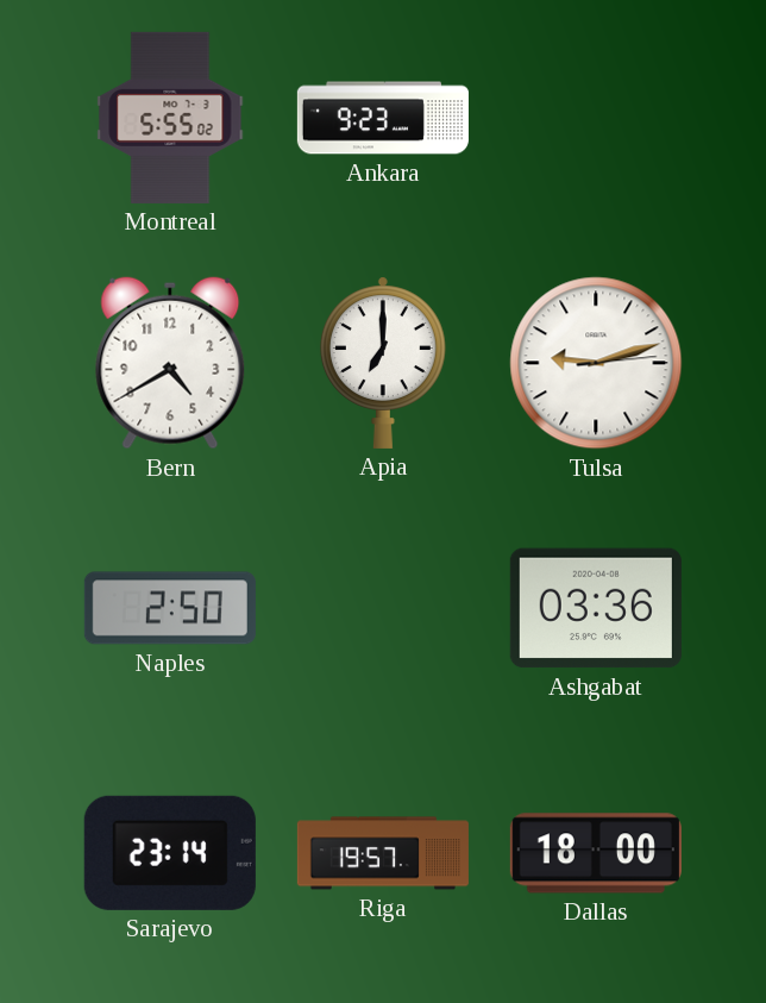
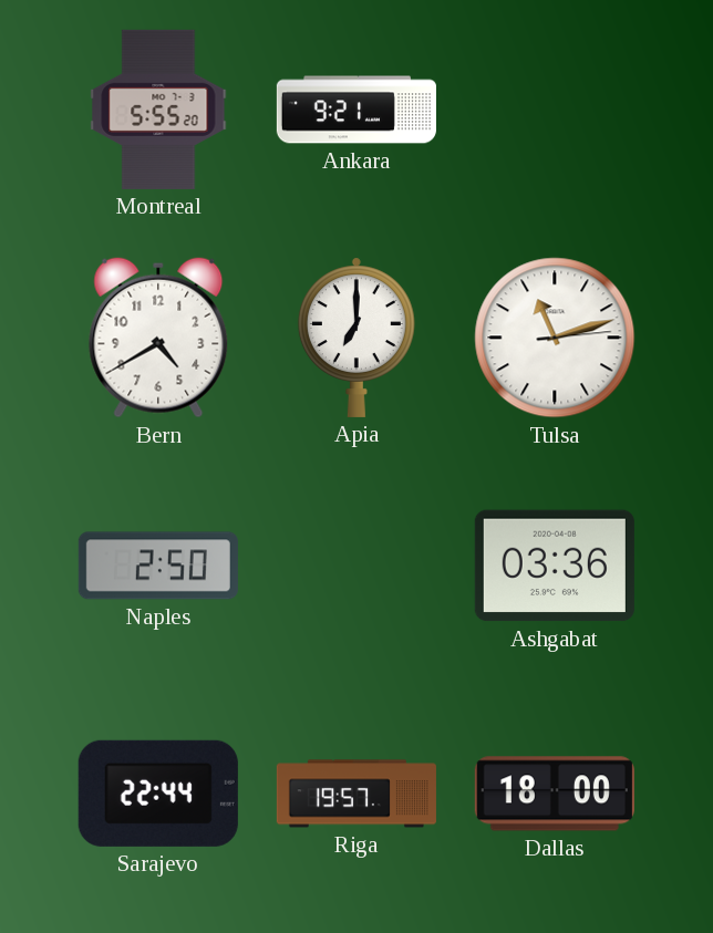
Montreal: 5:55:02 -> 5:55:20
Ankara: 9:23 -> 9:21
Tulsa: 9:12 -> 11:12
Sarajevo: 23:14 -> 22:44
